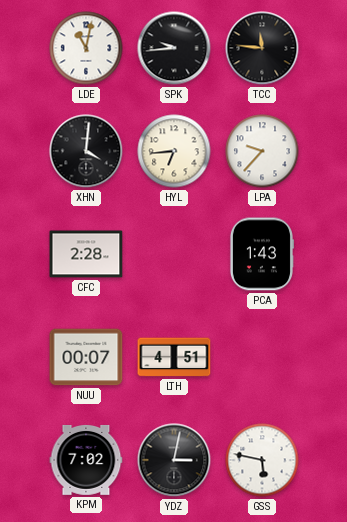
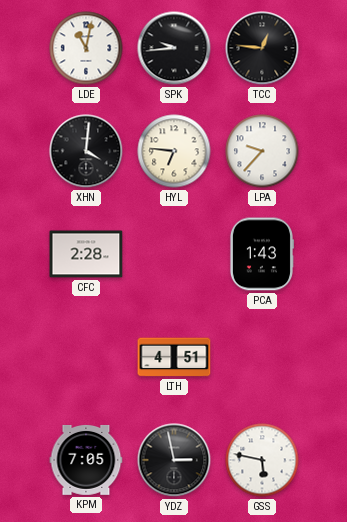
TCC: 11:46 -> 12:46
HYL: 6:44 -> 6:46
NUU: 00:07 -> none
KPM: 7:02 -> 7:05
YDZ: 3:02 -> 2:58
